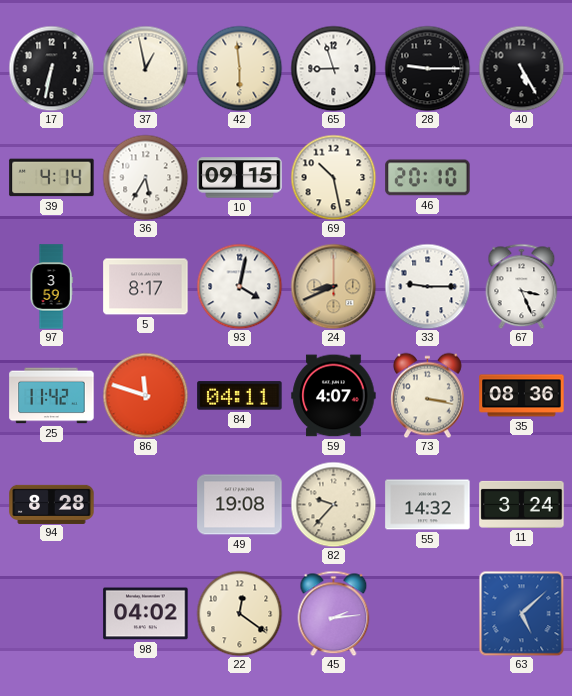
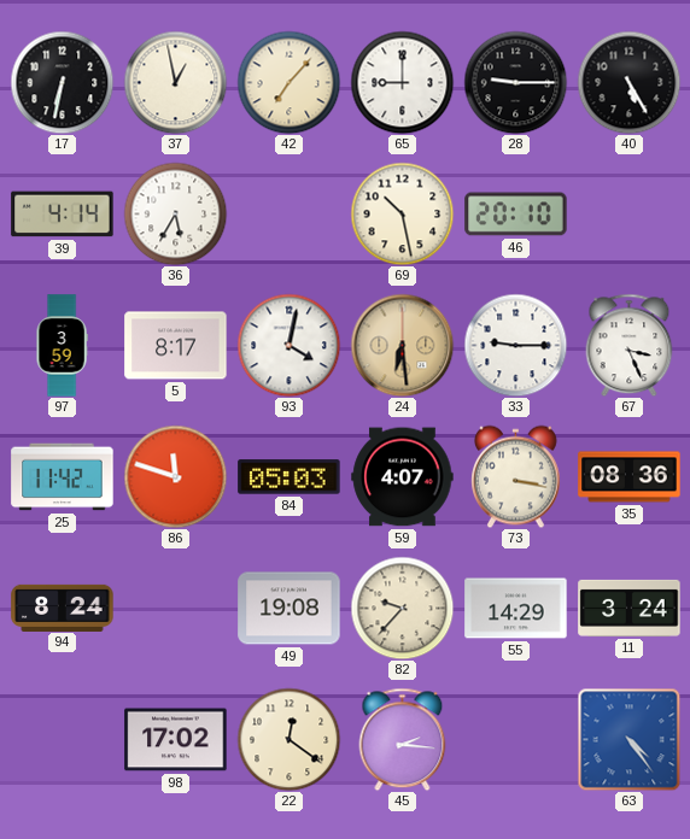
42: 5:59 -> 7:07
65: 8:57 -> 9:00
10: 09:15 -> none
24: 8:41 -> 6:29
84: 04:11 -> 05:03
94: 8:28 -> 8:24
55: 14:32 -> 14:29
98: 04:02 -> 17:02
45: 2:14 -> 2:16
63: 5:08 -> 4:24
